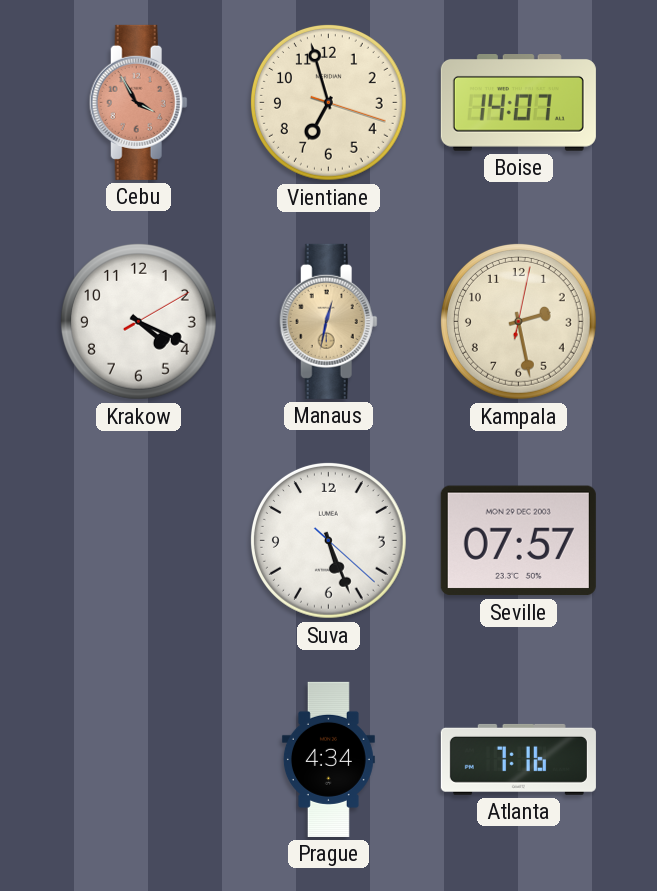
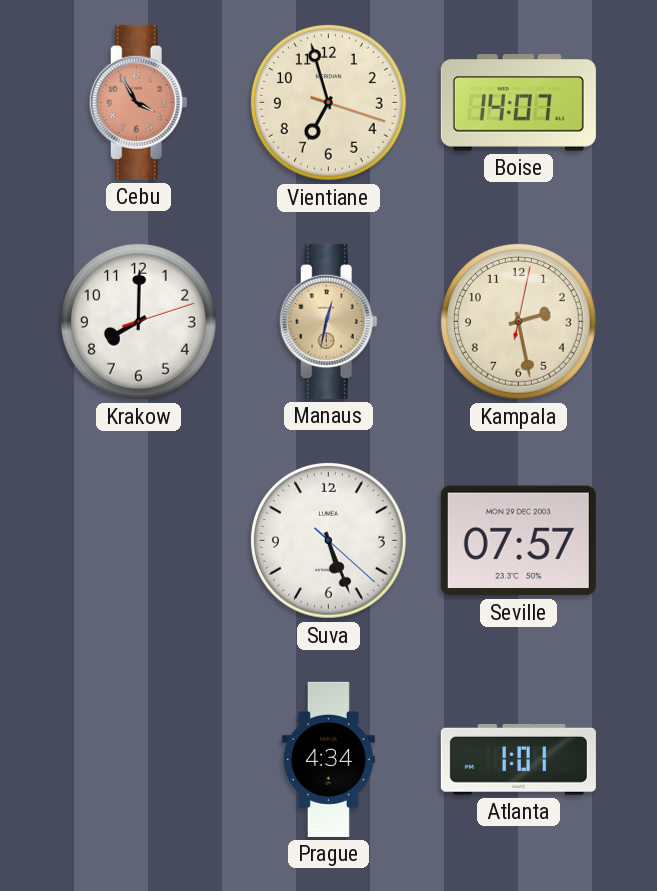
Krakow: 4:19 -> 8:00
Atlanta: 7:16 -> 1:01
